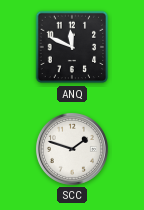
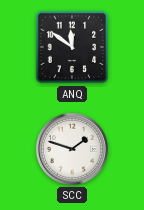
ANQ: 11:49 -> 11:51
